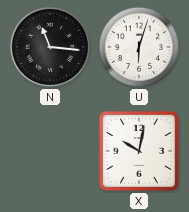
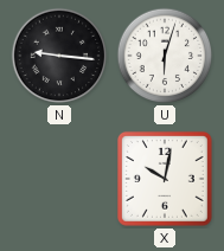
N: 11:16 -> 9:16
